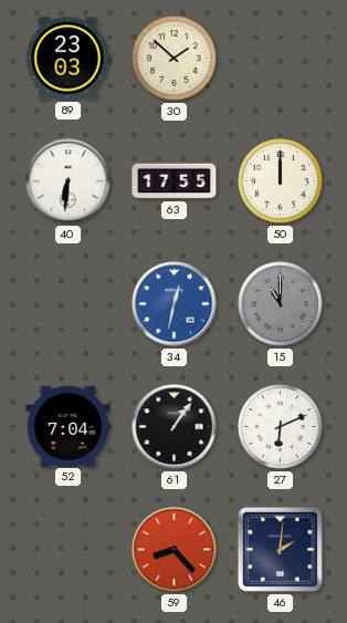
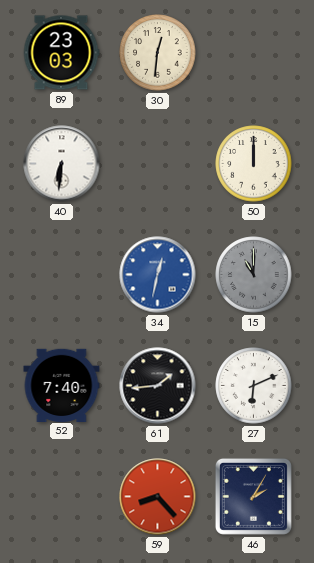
30: 1:52 -> 12:31
63: 17:55 -> none
52: 7:04 -> 7:40
61: 1:06 -> 1:44
46: 2:01 -> 2:05
